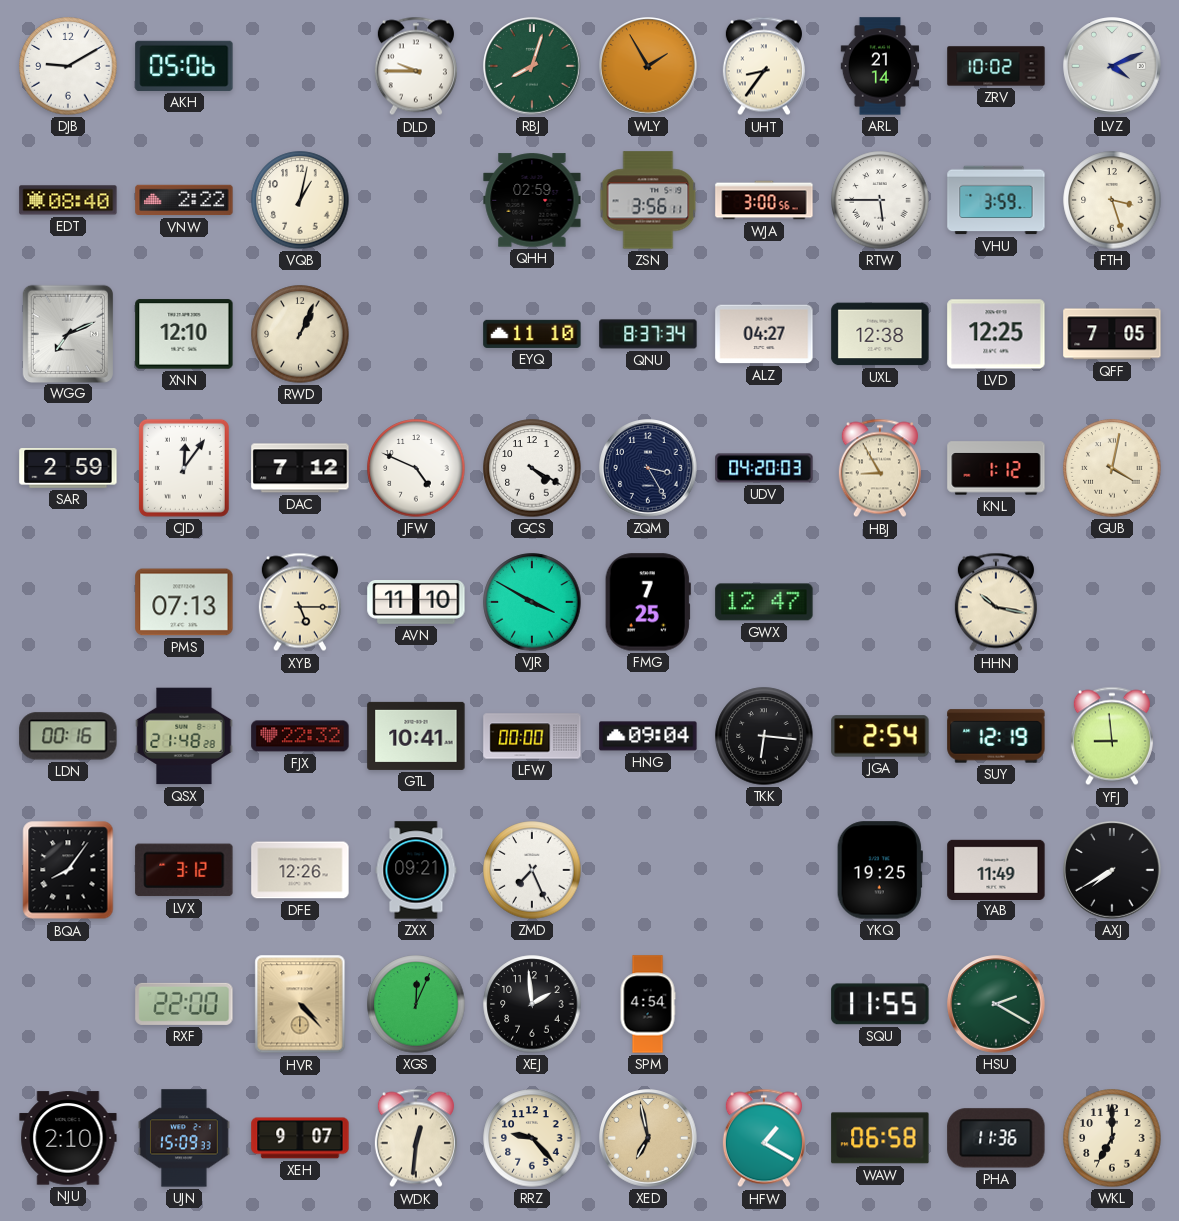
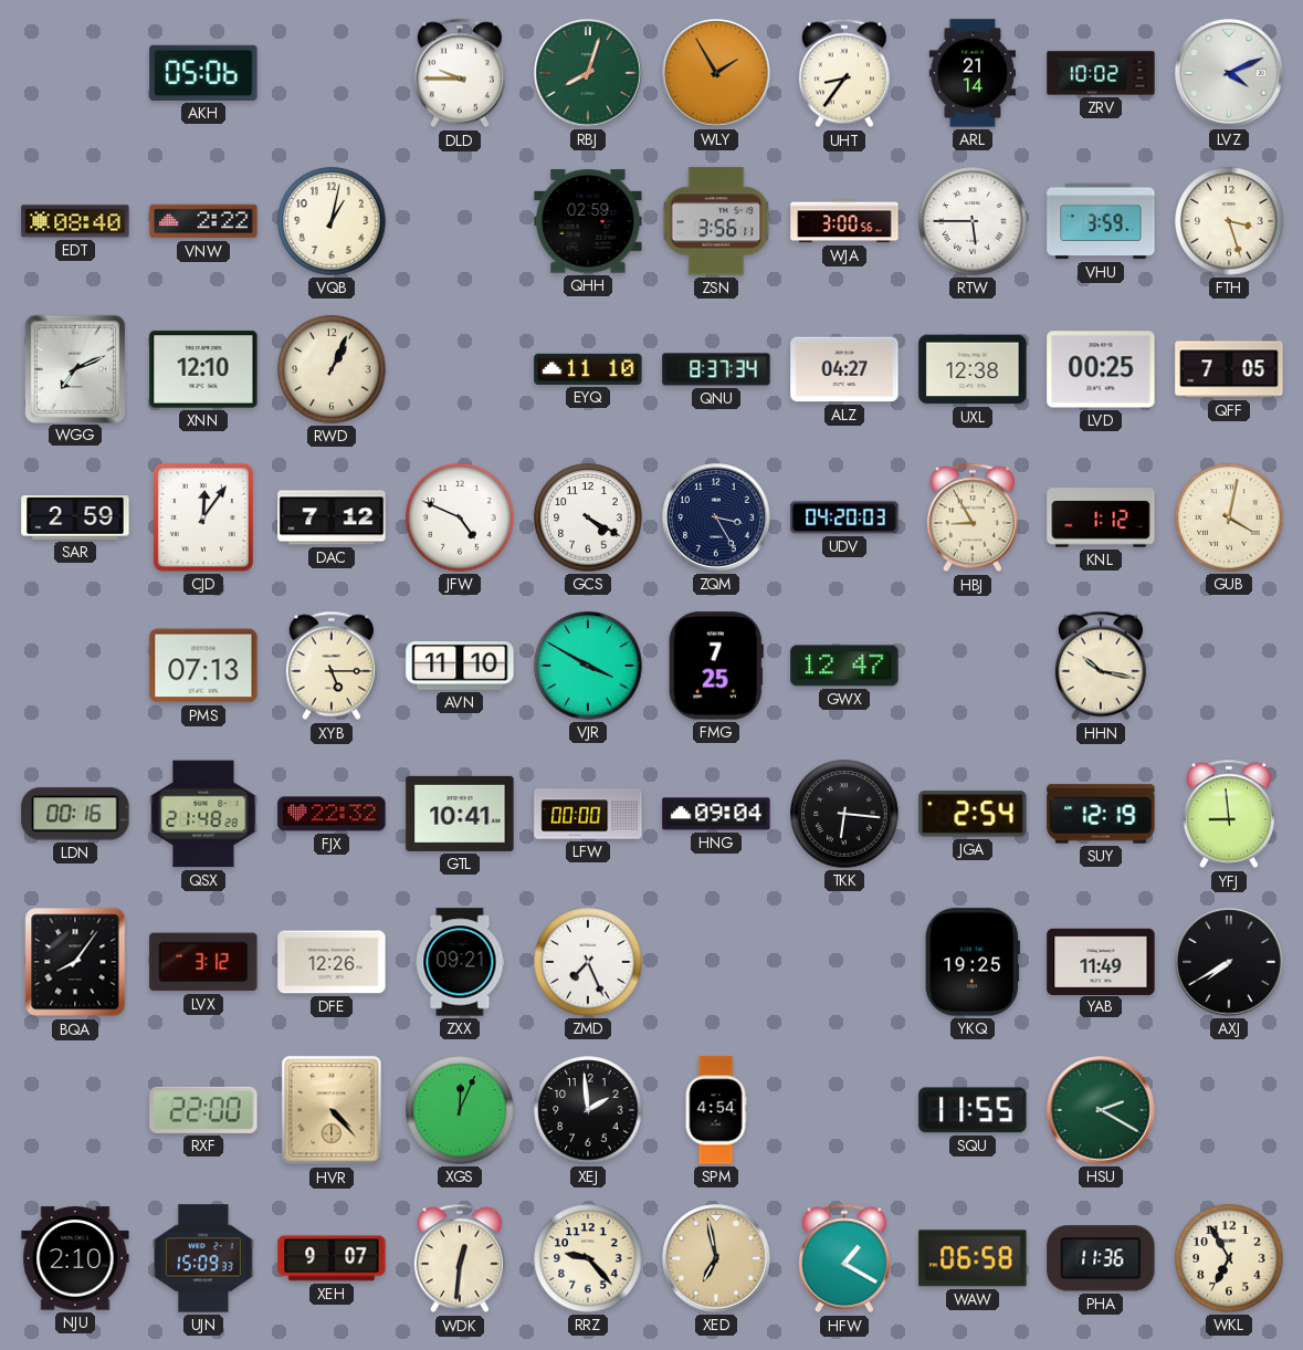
DJB: 9:10 -> none
LVD: 12:25 -> 00:25
WKL: 7:00 -> 6:55
